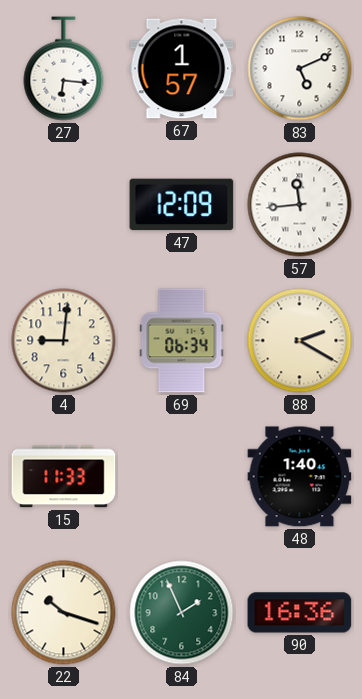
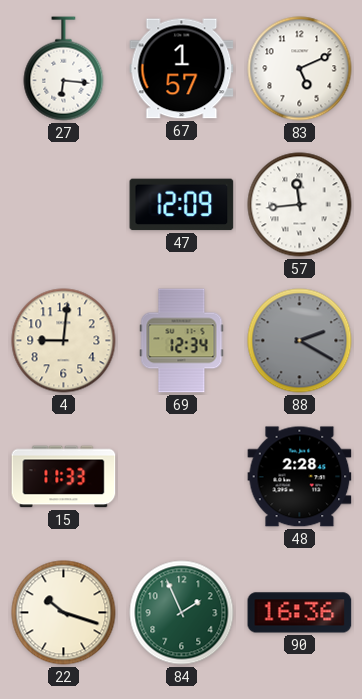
69: 06:34 -> 12:34
88 dial: cream -> grey
48: 1:40 -> 2:28
